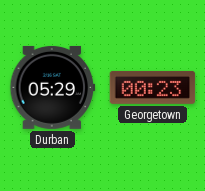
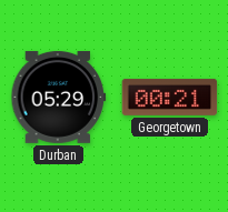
Georgetown: 00:23 -> 00:21
